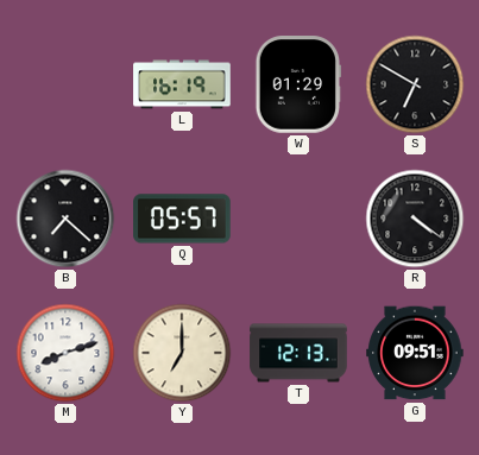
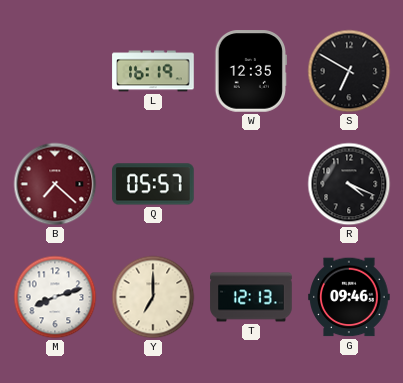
W: 01:29 -> 12:35
B dial: black -> burgundy
R: 4:21 -> 4:19
G: 09:51 -> 09:46
